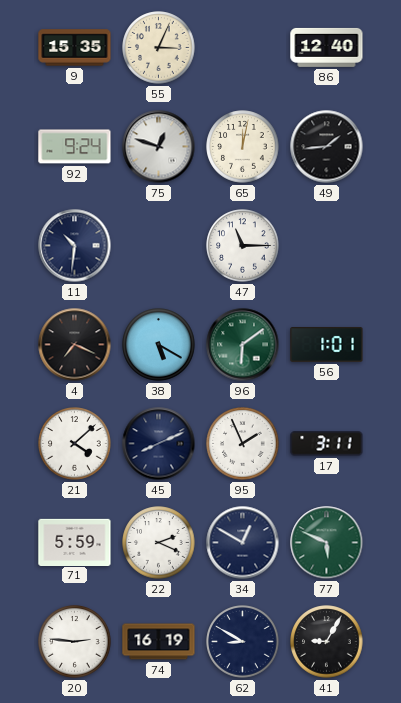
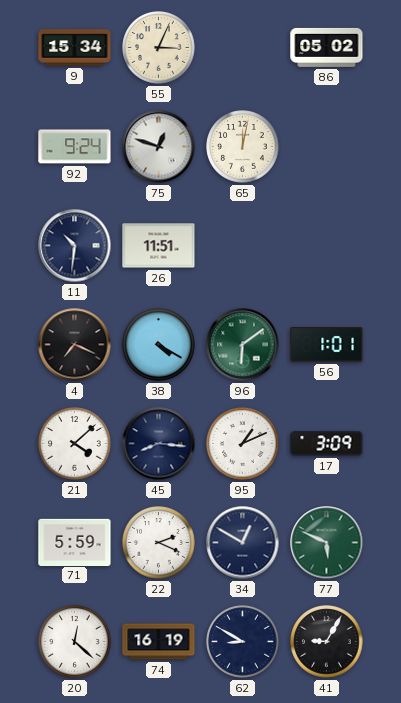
9: 15:35 -> 15:34
86: 12:40 -> 05:02
49: 1:44 -> none
26: none -> 11:51
47: 11:15 -> none
38: 5:20 -> 4:20
45: 8:11 -> 8:16
95: 1:56 -> 1:11
17: 3:11 -> 3:09
20: 2:46 -> 12:22
